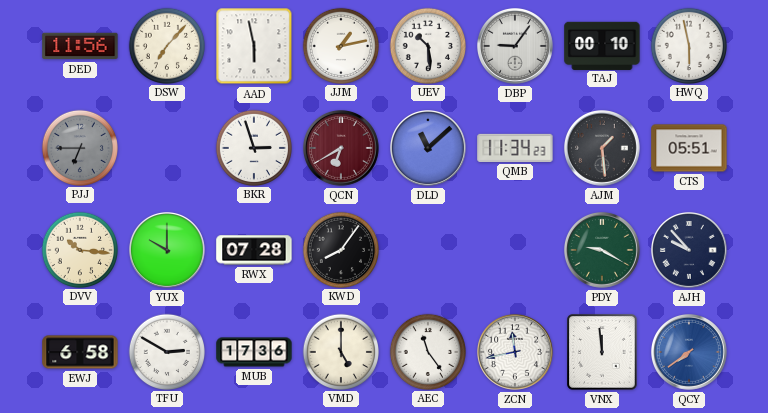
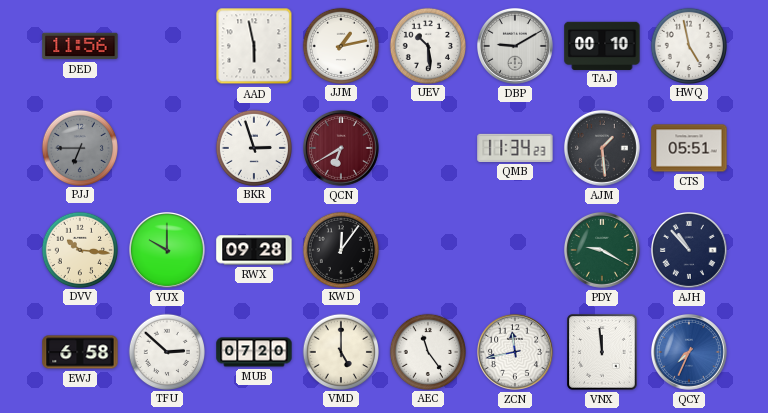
DSW: 7:07 -> none
DBP: 9:06 -> 9:10
HWQ: 5:58 -> 4:58
DLD: 11:08 -> none
RWX: 07:28 -> 09:28
KWD: 8:06 -> 12:06
AJH: 9:53 -> 10:53
TFU: 2:50 -> 2:52
MUB: 17:36 -> 07:20
QCY: 7:39 -> 7:34
